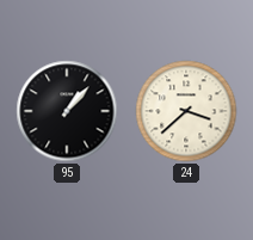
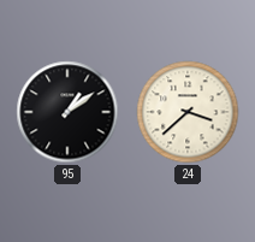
95: 1:07 -> 1:09
